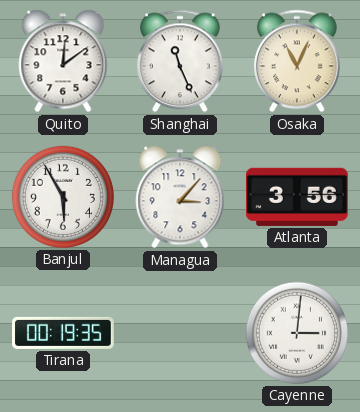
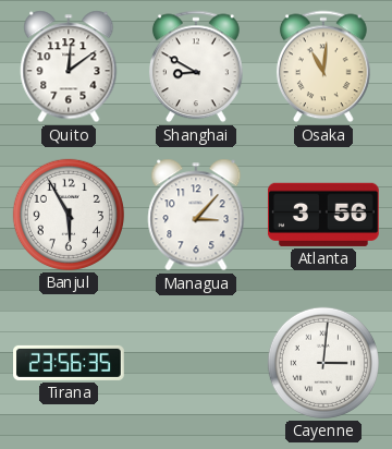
Shanghai: 11:26 -> 8:50
Osaka: 11:04 -> 11:01
Tirana: 00:19 -> 23:56
